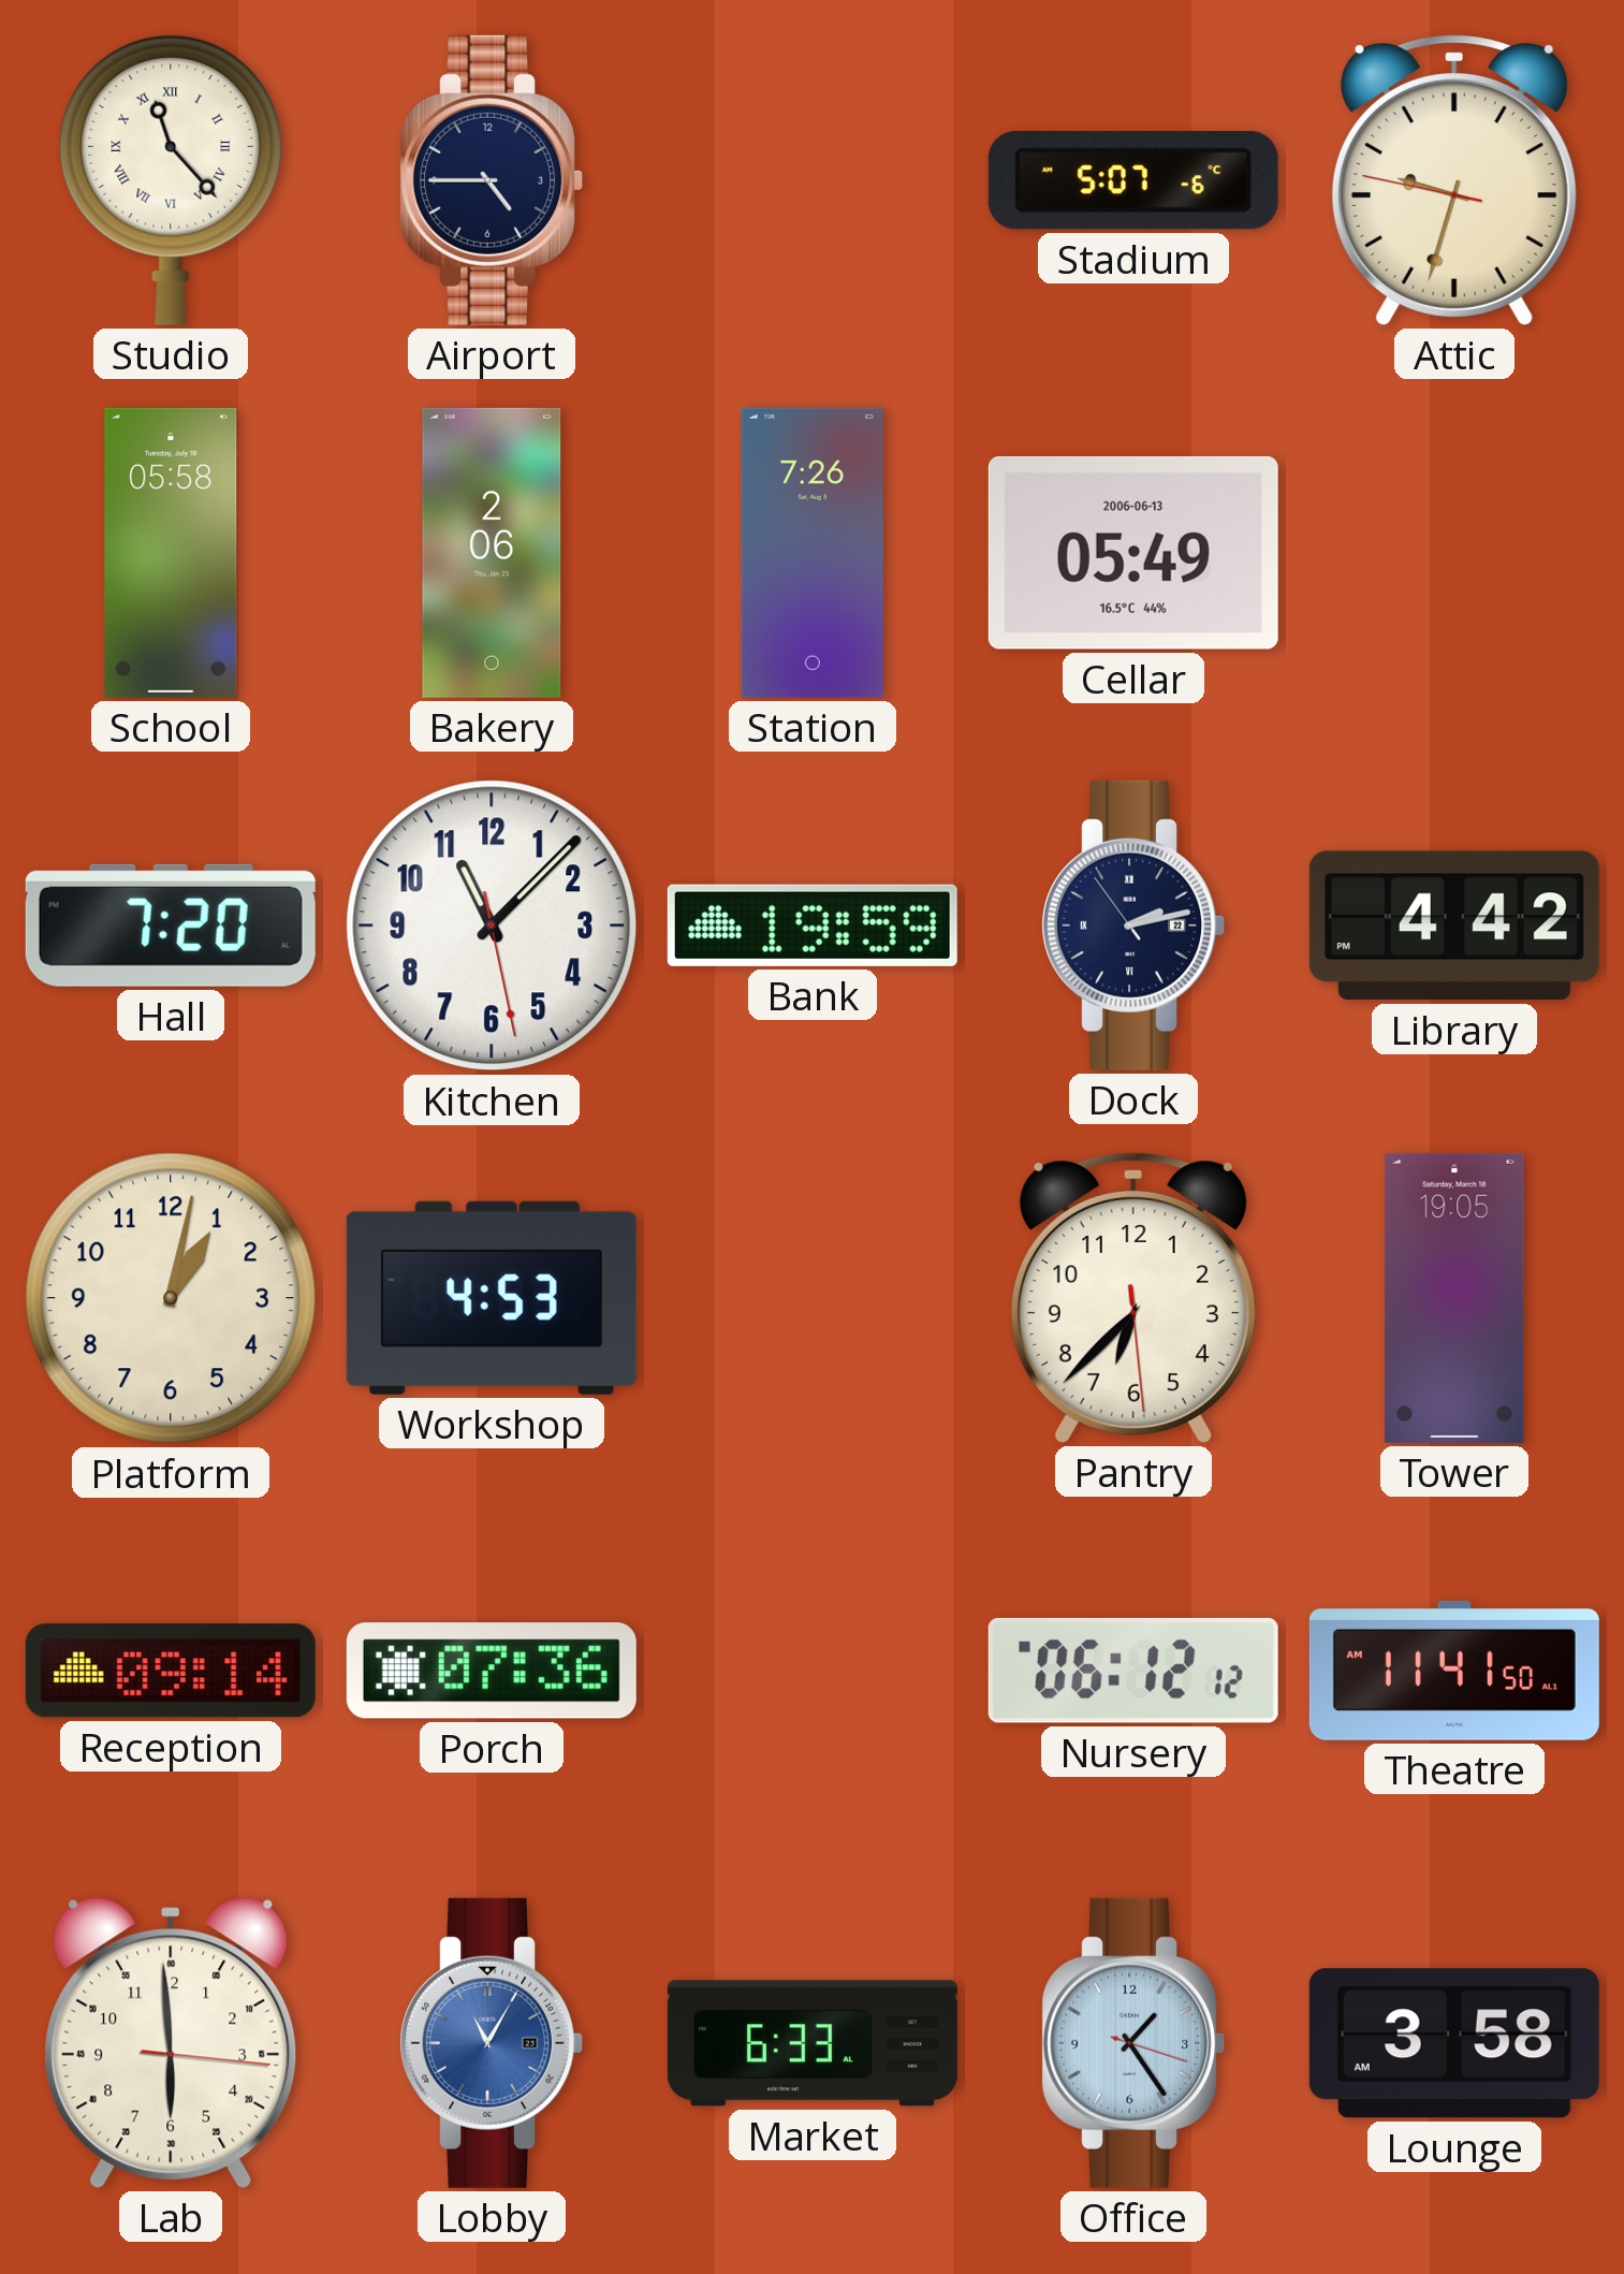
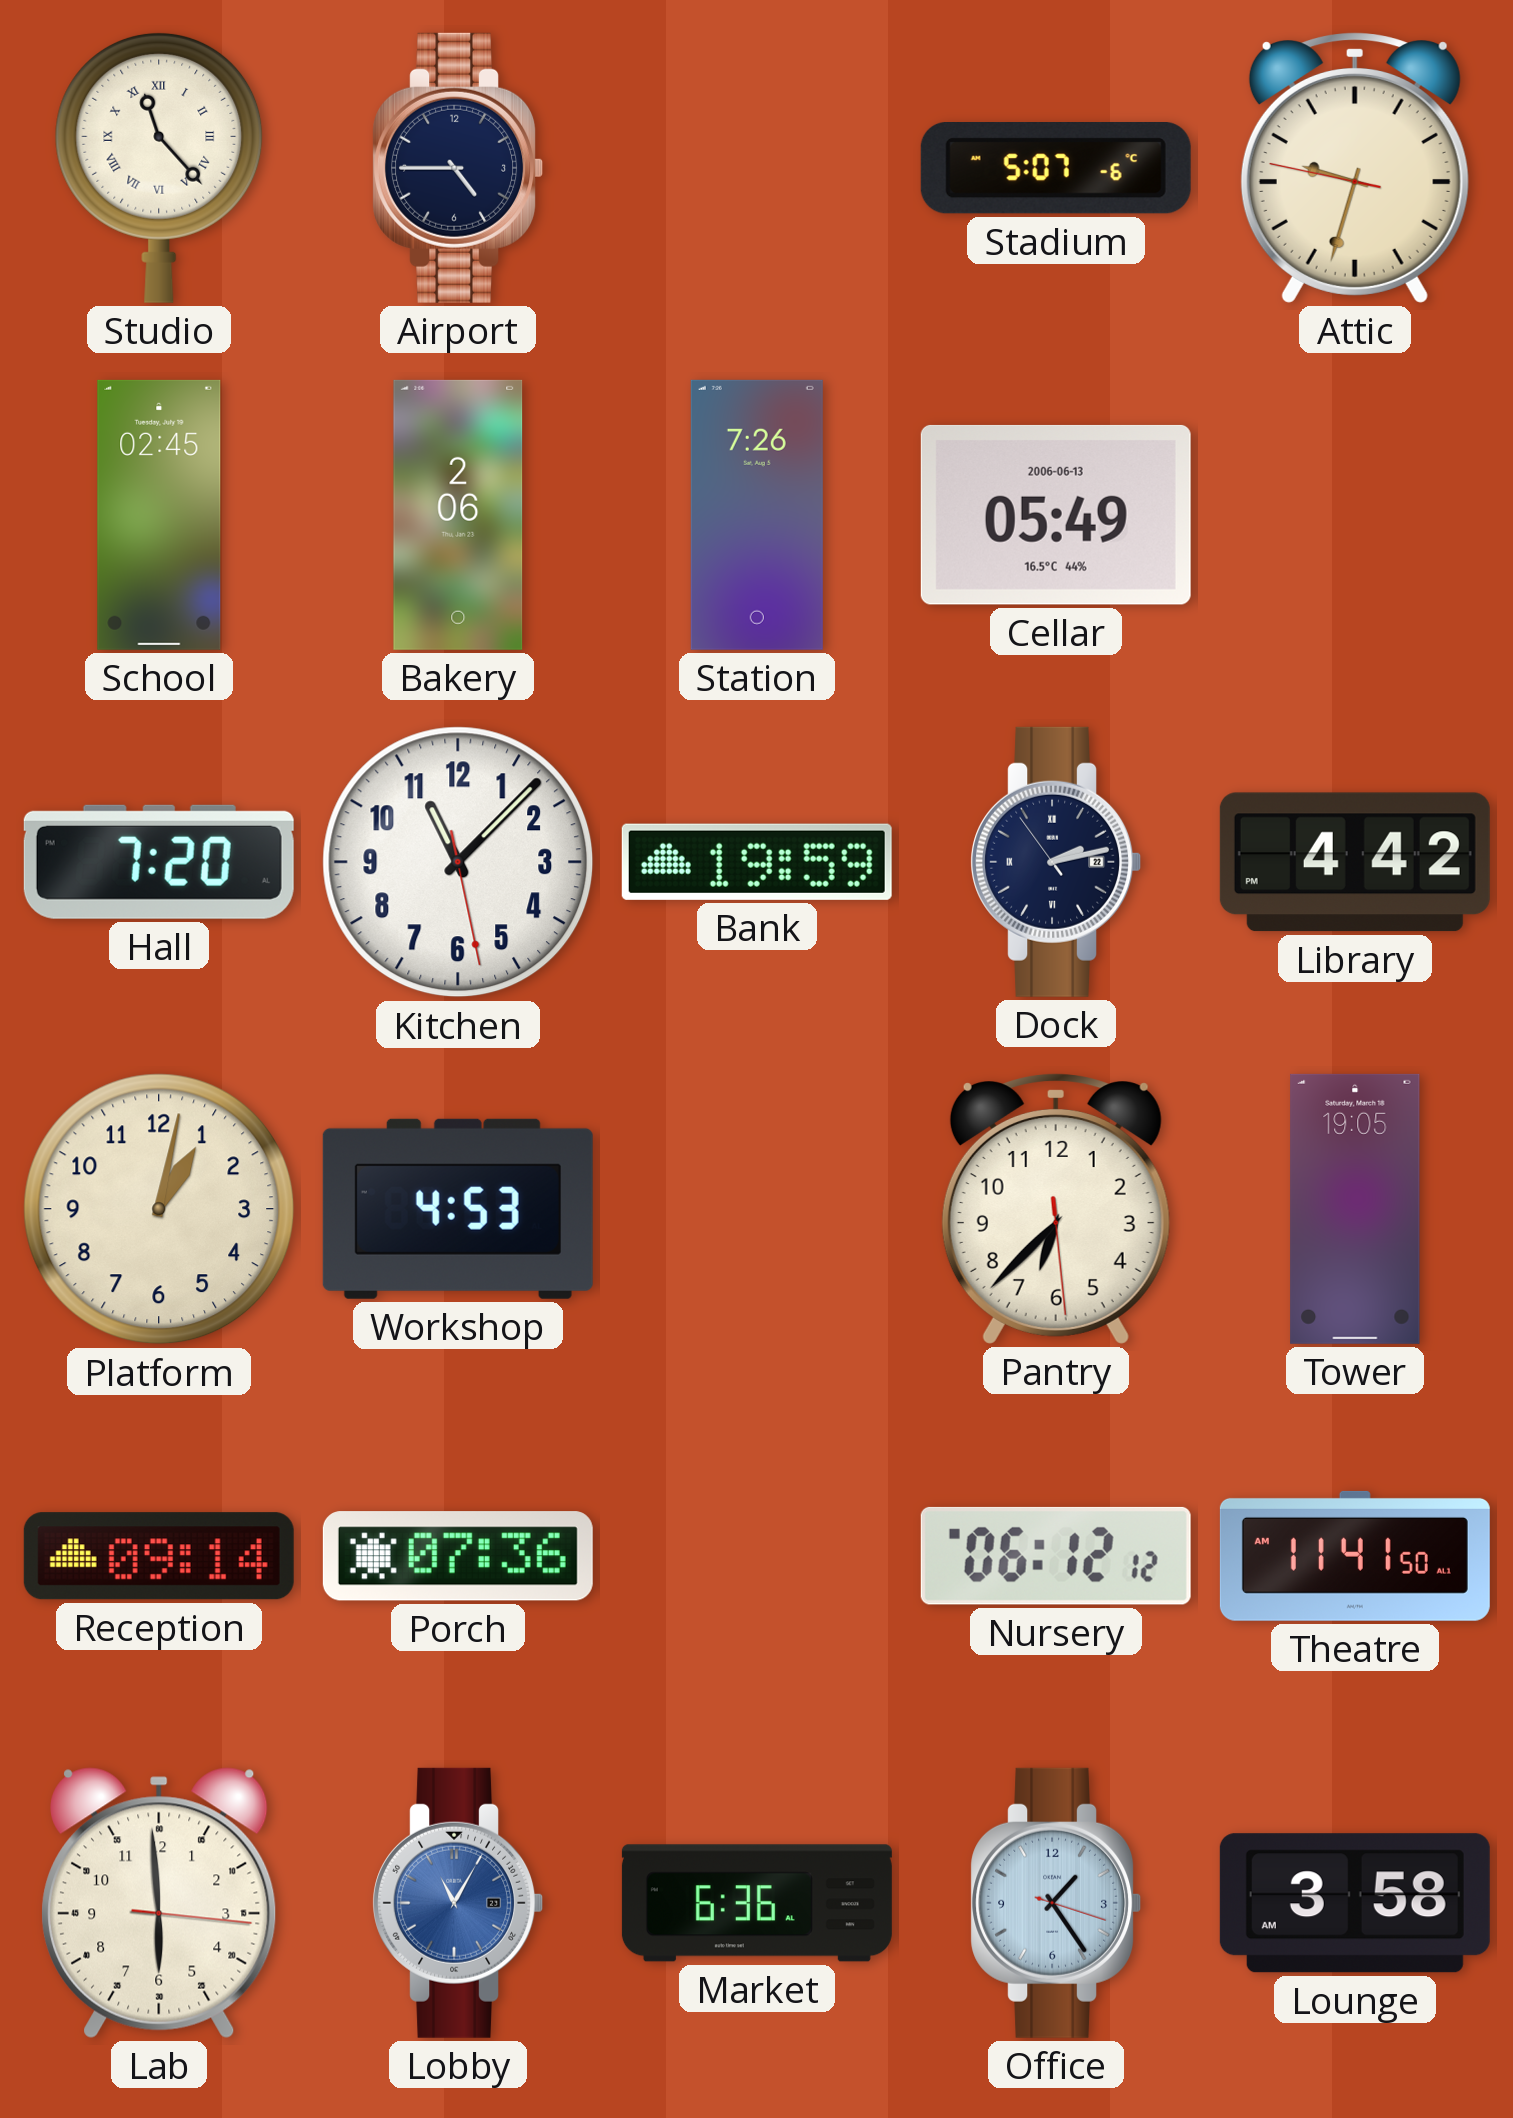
School: 05:58 -> 02:45
Market: 6:33 -> 6:36
